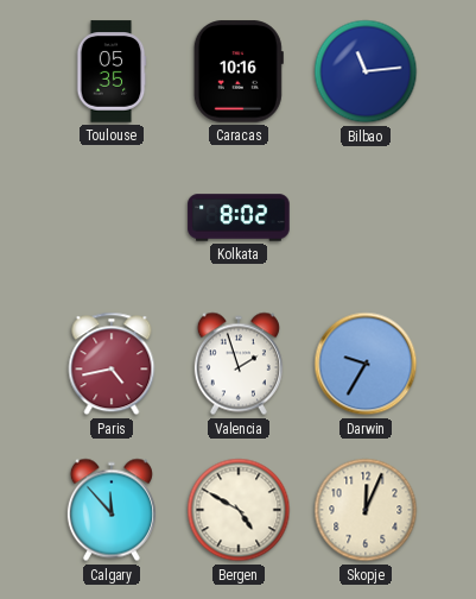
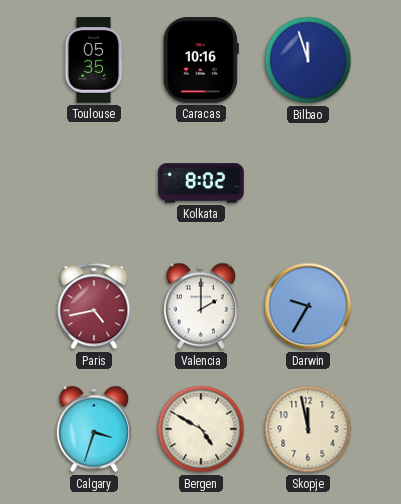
Bilbao: 11:14 -> 11:57
Valencia: 1:57 -> 2:00
Calgary: 11:53 -> 3:33
Skopje: 12:04 -> 11:58
